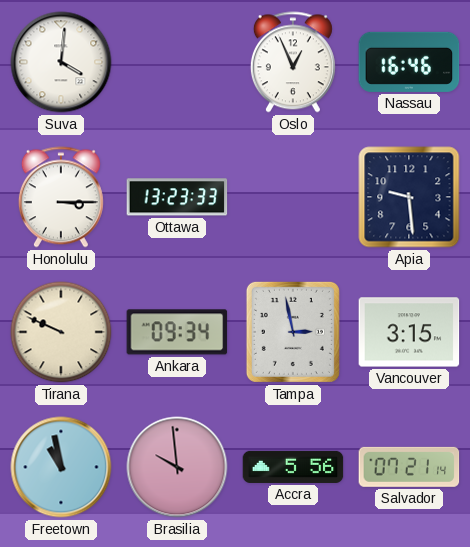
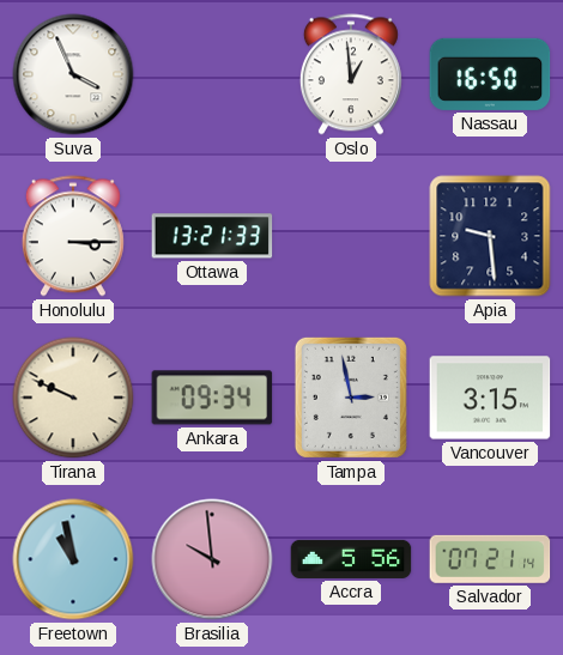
Suva: 4:01 -> 3:56
Oslo: 12:56 -> 12:59
Nassau: 16:46 -> 16:50
Ottawa: 13:23 -> 13:21
